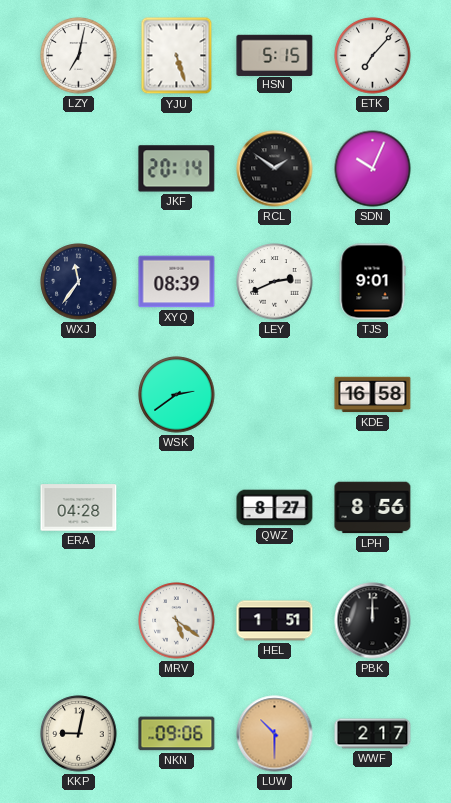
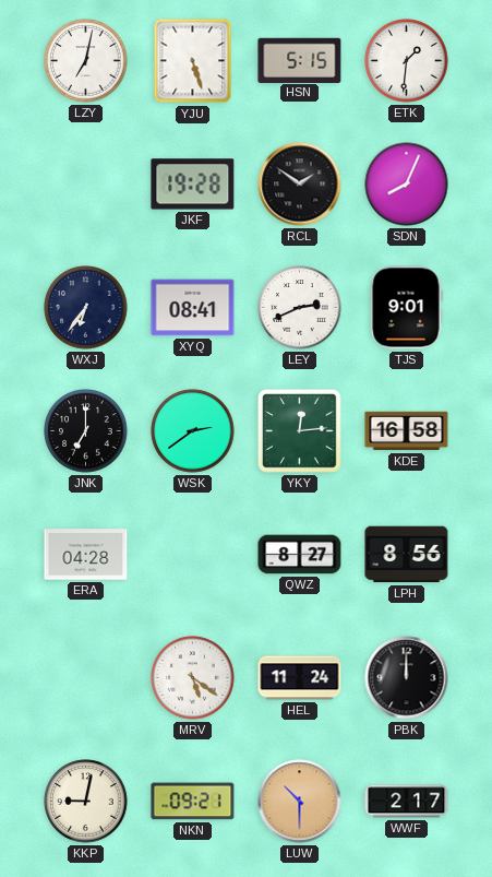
ETK: 7:07 -> 1:31
JKF: 20:14 -> 19:28
SDN: 10:04 -> 8:04
WXJ: 11:36 -> 6:36
XYQ: 08:39 -> 08:41
JNK: none -> 7:00
YKY: none -> 12:14
HEL: 1:51 -> 11:24
NKN: 09:06 -> 09:21
